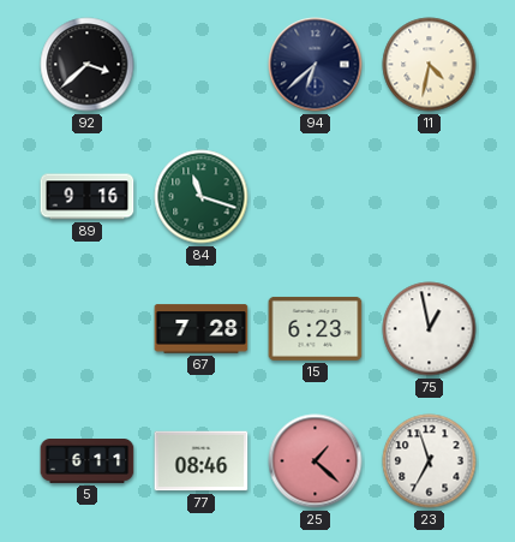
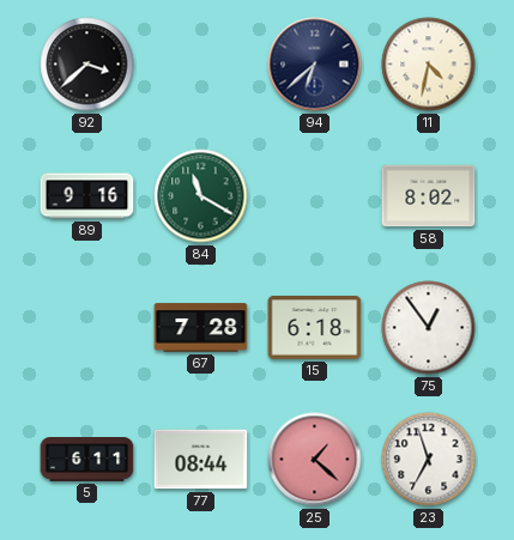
84: 11:18 -> 11:20
58: none -> 8:02
15: 6:23 -> 6:18
75: 12:58 -> 12:54
77: 08:46 -> 08:44
